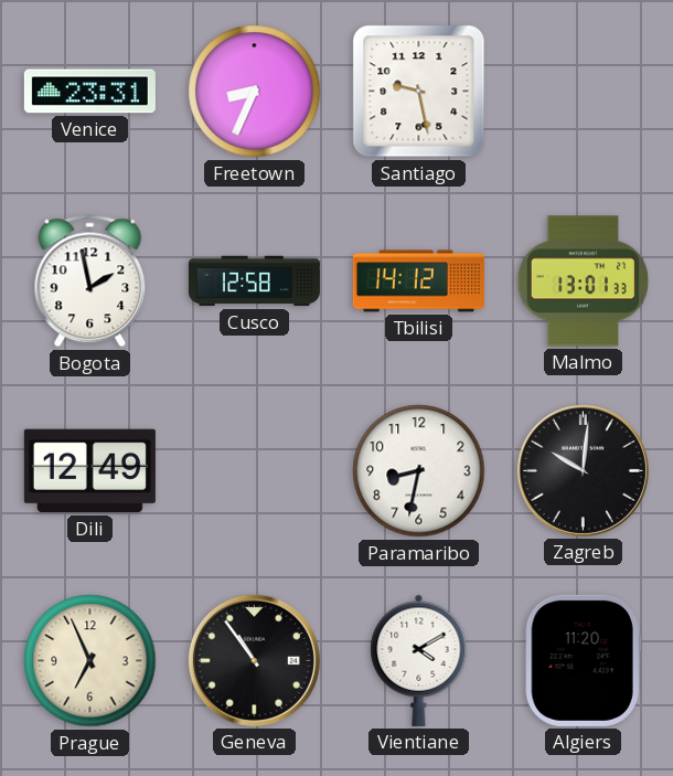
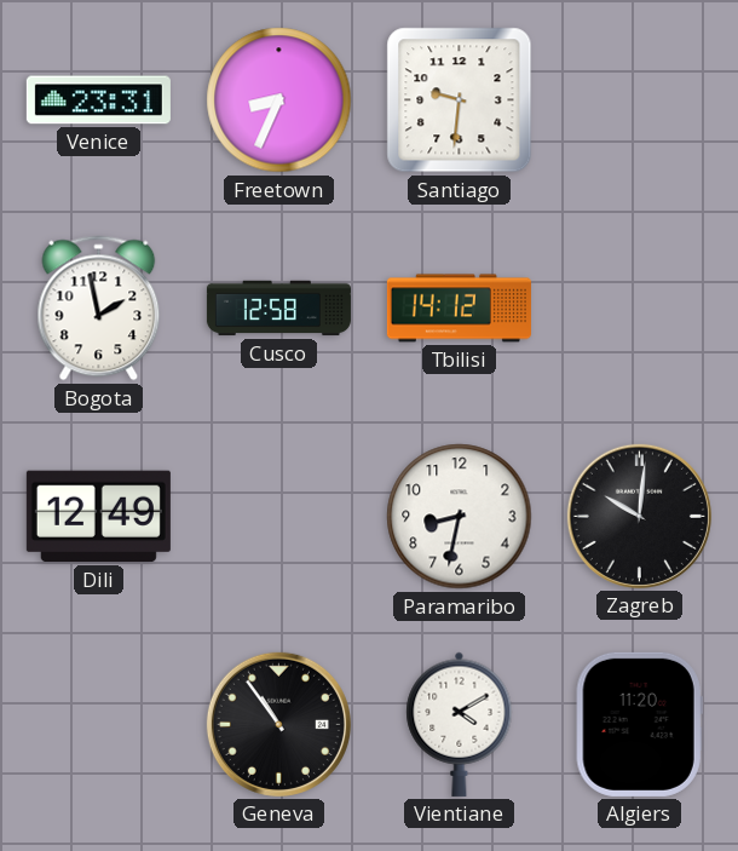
Santiago: 9:28 -> 9:31
Malmo: 13:01 -> none
Prague: 6:56 -> none
